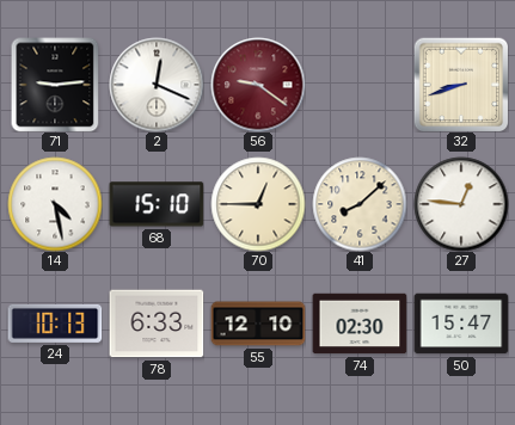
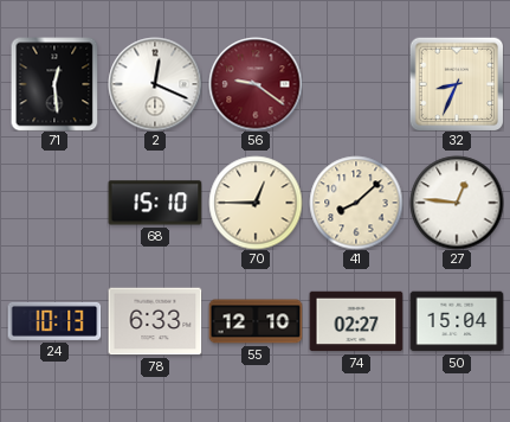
71: 9:14 -> 12:29
32: 8:42 -> 8:34
14: 4:28 -> none
74: 02:30 -> 02:27
50: 15:47 -> 15:04
